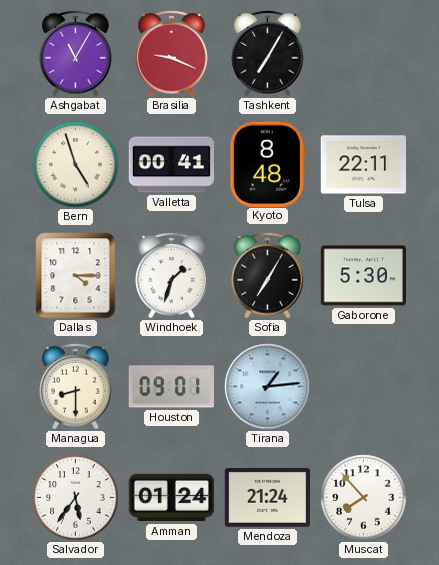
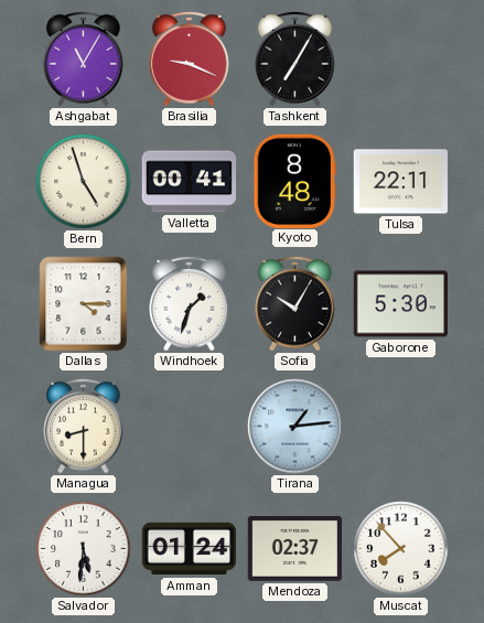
Sofia: 7:05 -> 10:05
Houston: 09:01 -> none
Salvador: 5:36 -> 5:31
Mendoza: 21:24 -> 02:37
